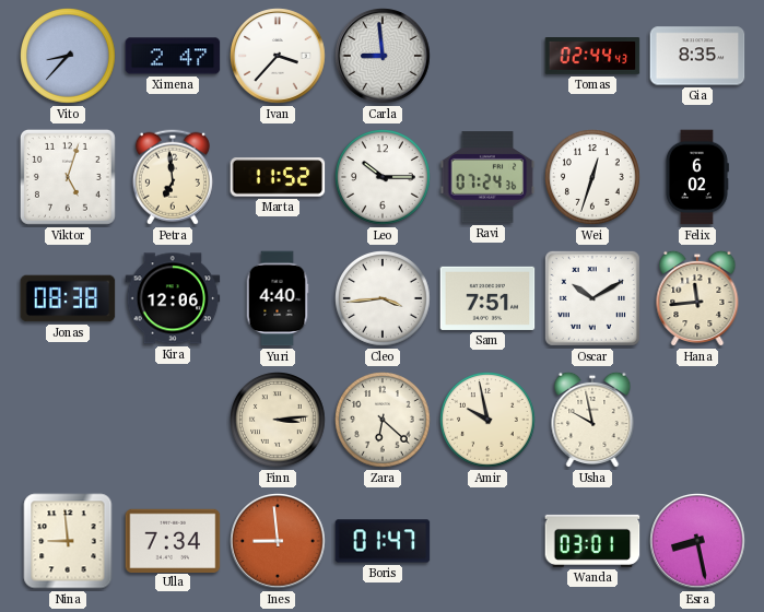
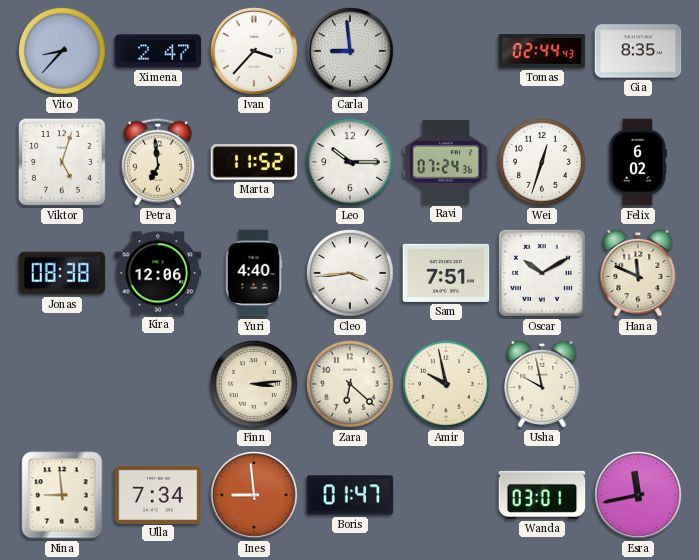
Hana: 11:44 -> 11:49
Esra: 8:28 -> 11:43
